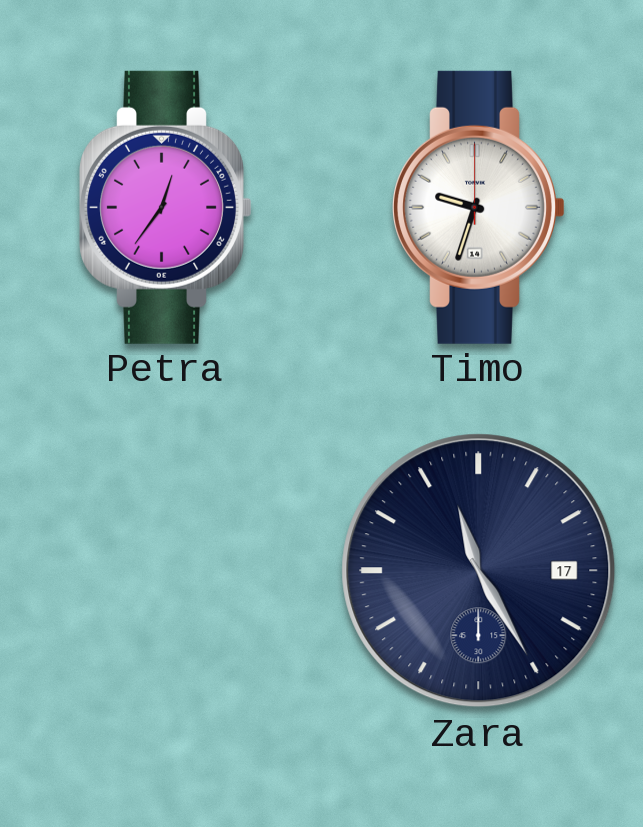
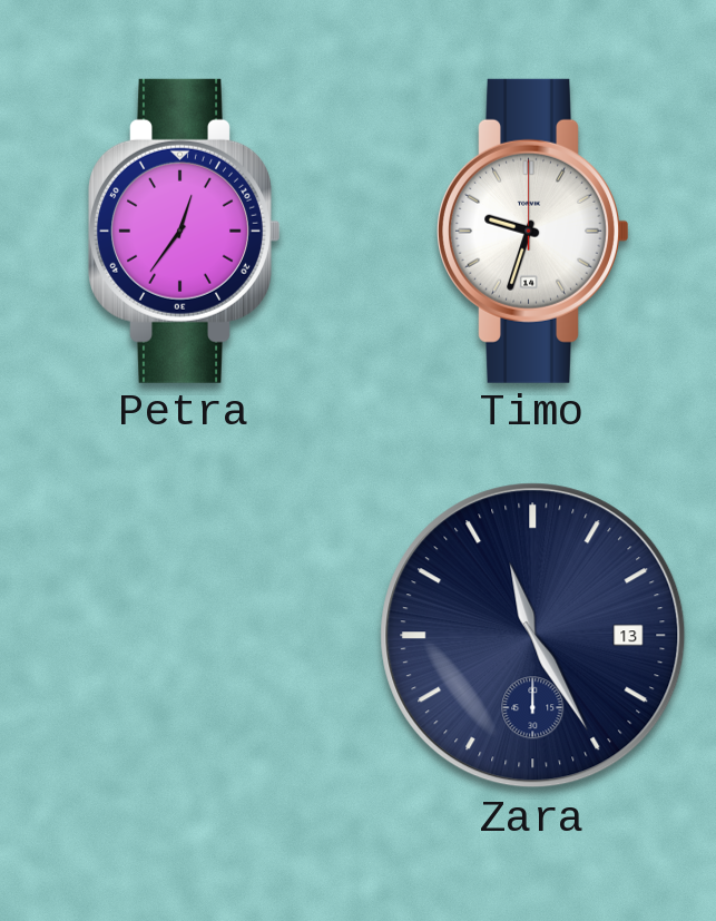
Zara date: 17 -> 13
